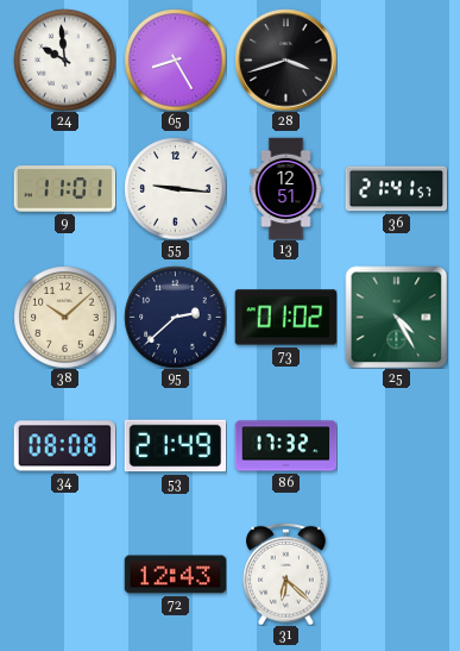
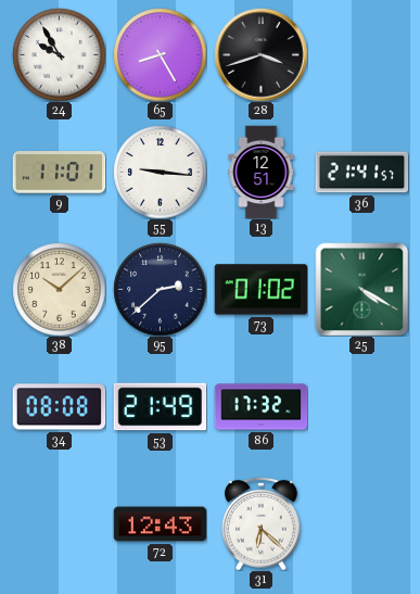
24: 9:59 -> 9:55
25: 4:25 -> 4:20
